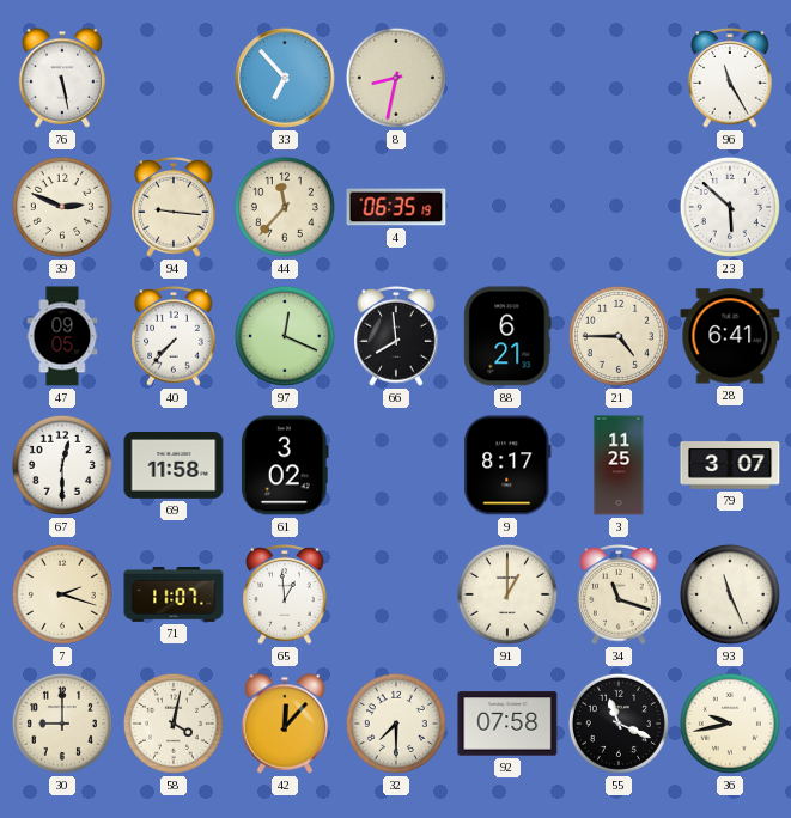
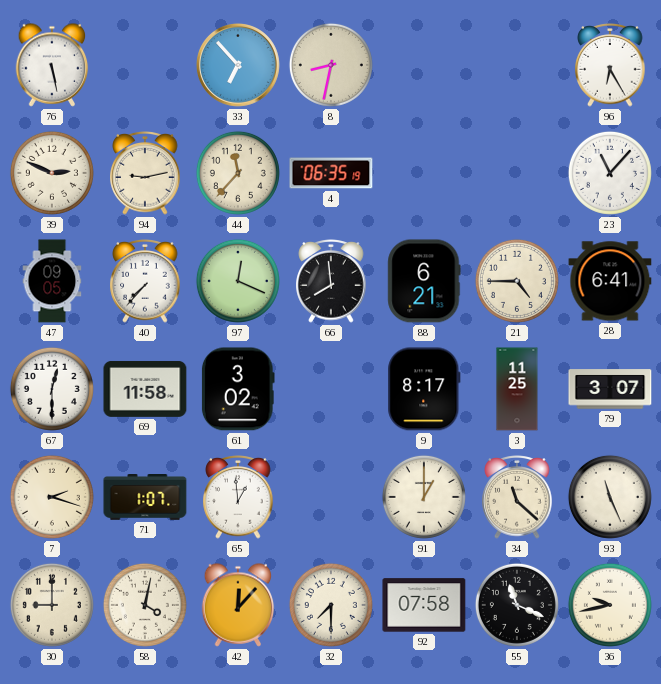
96: 11:25 -> 6:25
94: 9:16 -> 9:13
23: 5:52 -> 11:07
71: 11:07 -> 1:07
34: 11:18 -> 11:22
